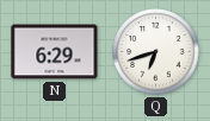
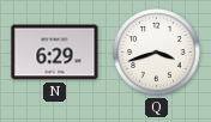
Q: 6:42 -> 3:42
